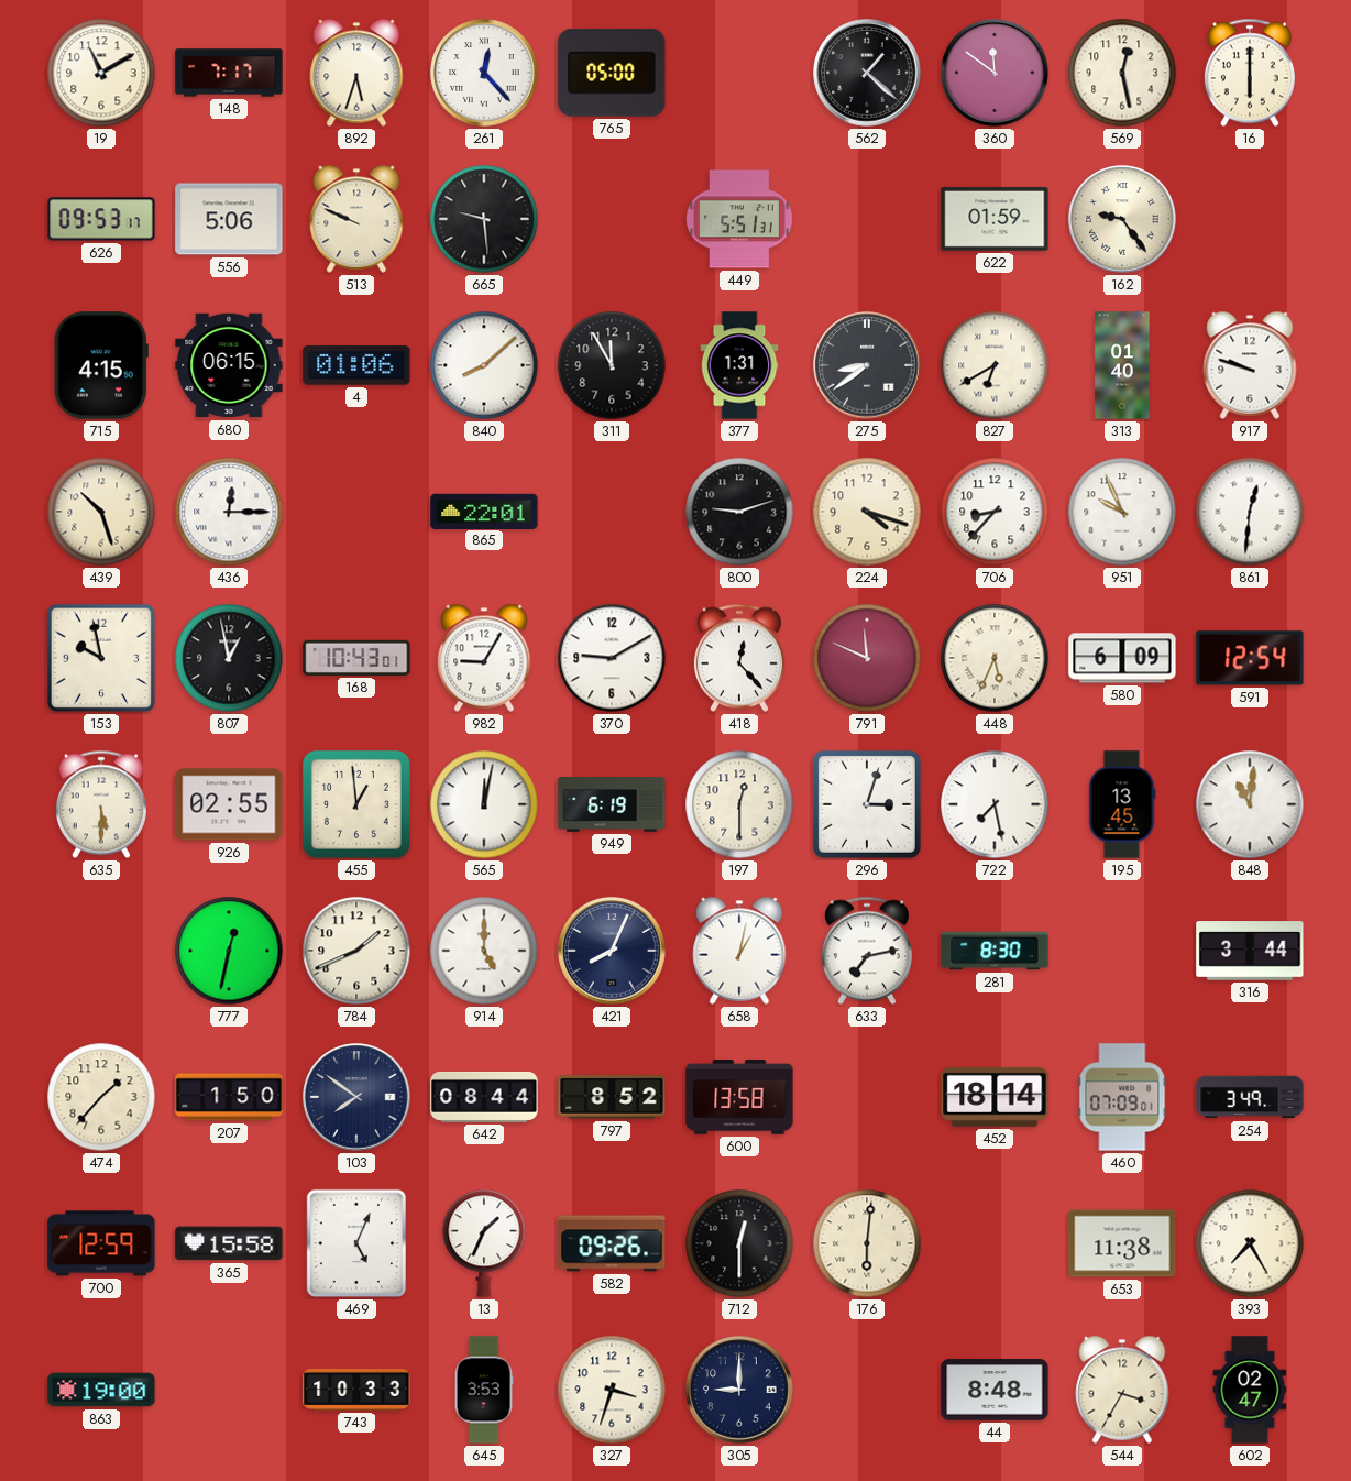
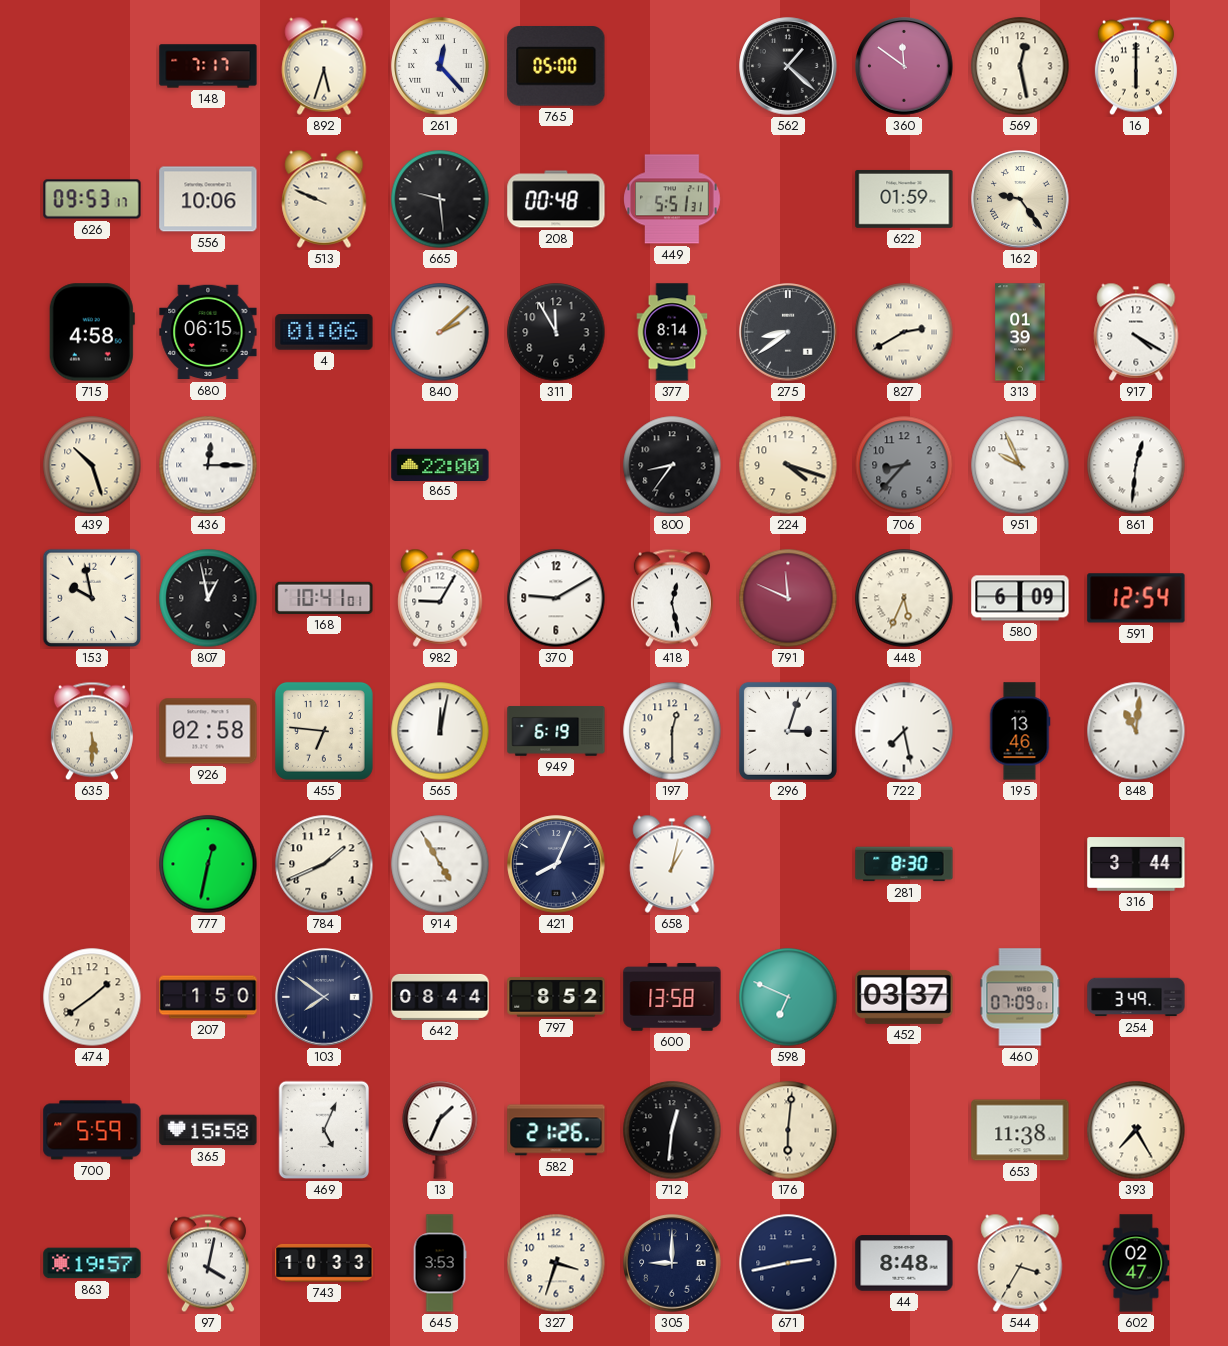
19: 11:10 -> none
556: 5:06 -> 10:06
208: none -> 00:48
715: 4:15 -> 4:58
840: 8:08 -> 2:08
377: 1:31 -> 8:14
827: 6:40 -> 2:40
313: 01:40 -> 01:39
917: 9:48 -> 4:20
865: 22:01 -> 22:00
800: 9:12 -> 8:36
706 dial: white -> grey
168: 10:43 -> 10:41
418: 12:23 -> 12:28
926: 02:55 -> 02:58
455: 12:59 -> 6:46
195: 13:45 -> 13:46
914: 5:00 -> 4:55
633: 7:13 -> none
474: 1:37 -> 1:39
598: none -> 6:49
452: 18:14 -> 03:37
700: 12:59 -> 5:59
582: 09:26 -> 21:26
712: 12:30 -> 12:31
863: 19:00 -> 19:57
97: none -> 4:02
671: none -> 2:43
